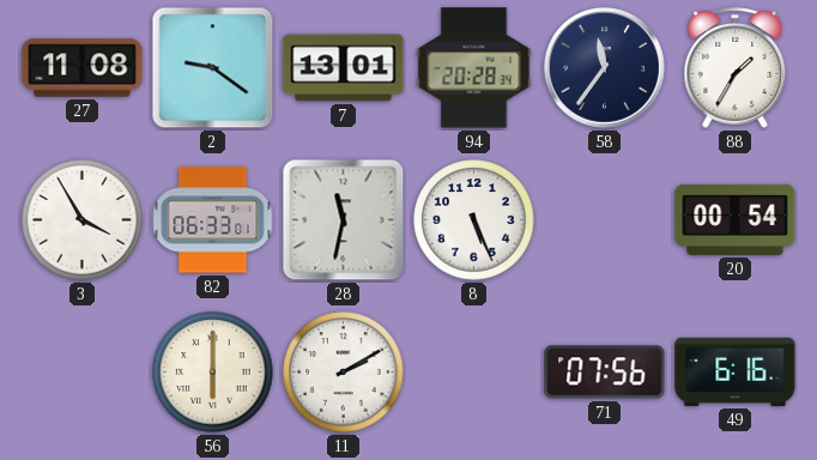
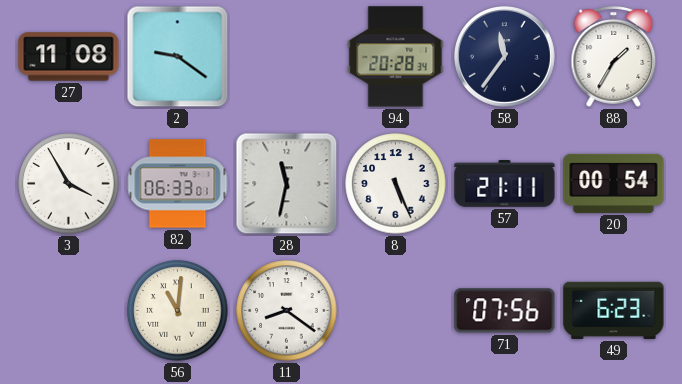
7: 13:01 -> none
57: none -> 21:11
56: 6:00 -> 11:01
11: 2:10 -> 8:21
49: 6:16 -> 6:23
